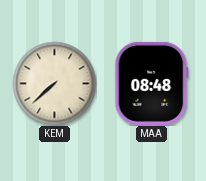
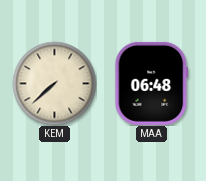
MAA: 08:48 -> 06:48
